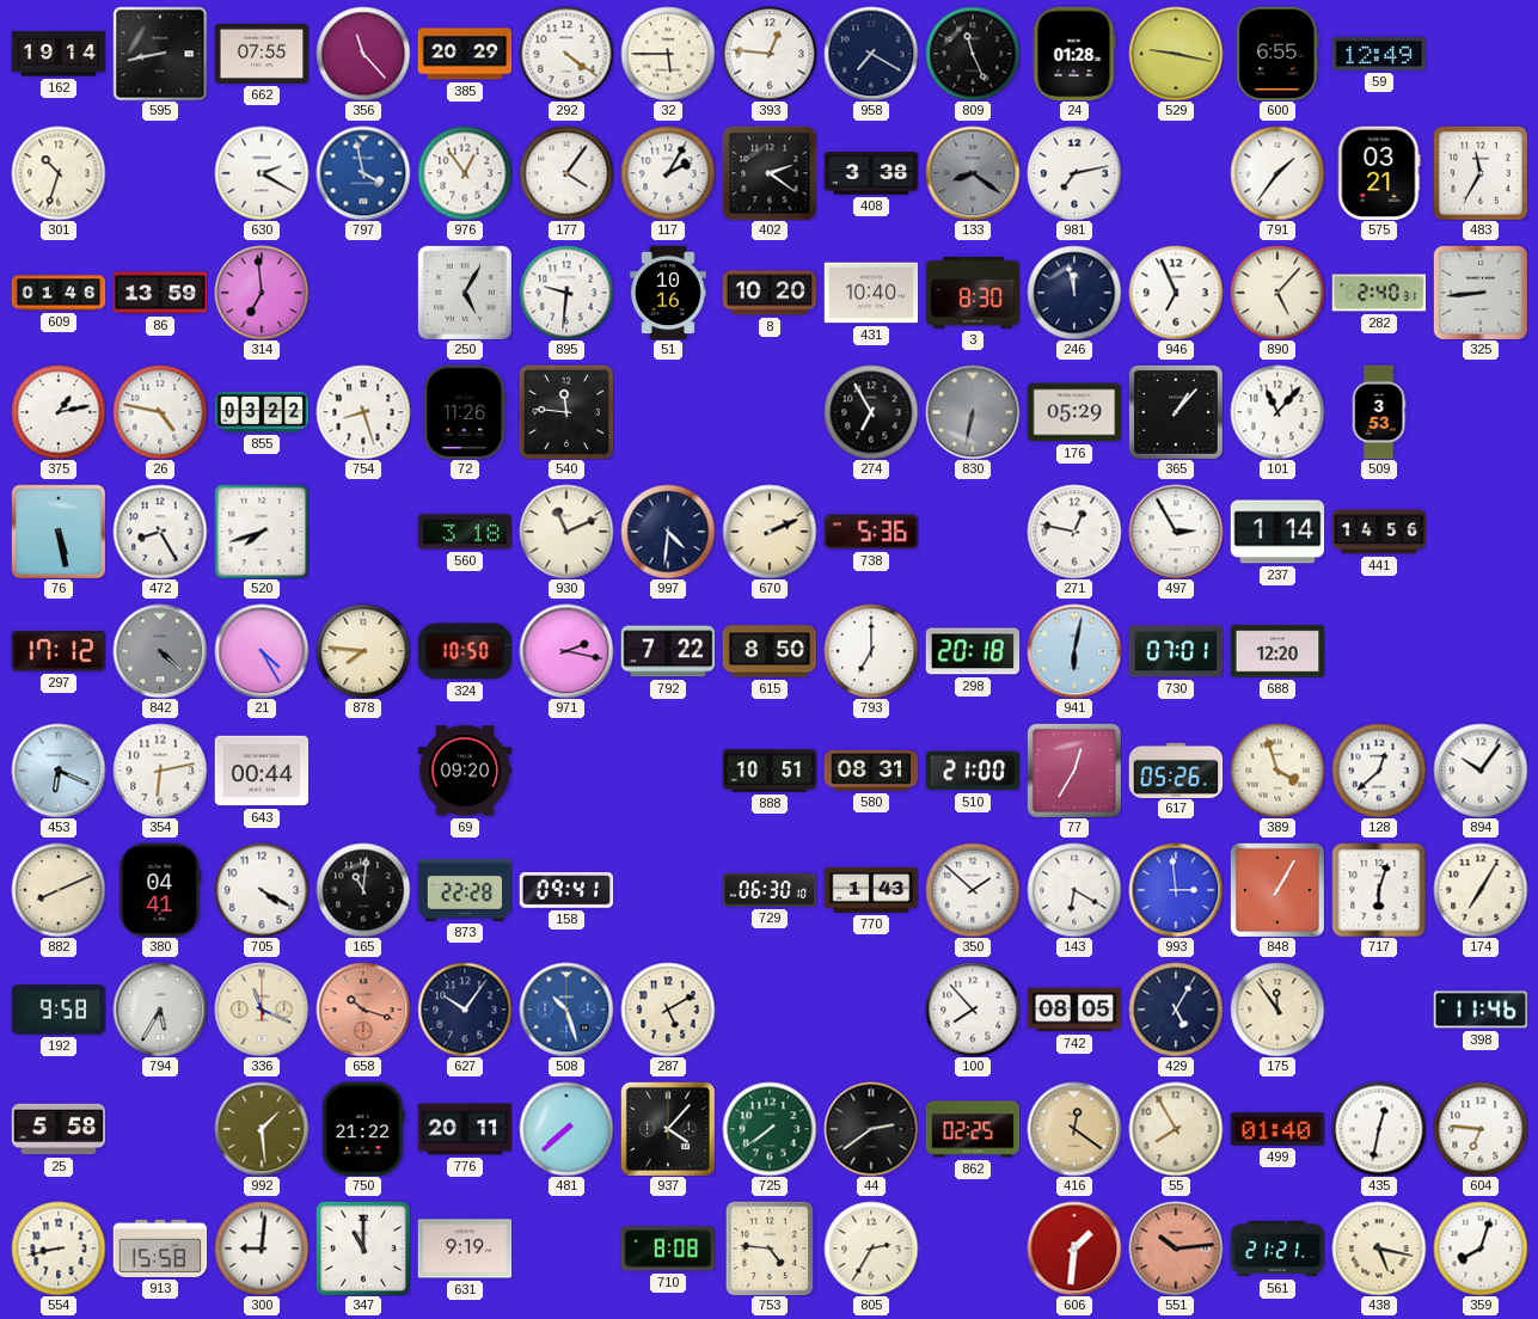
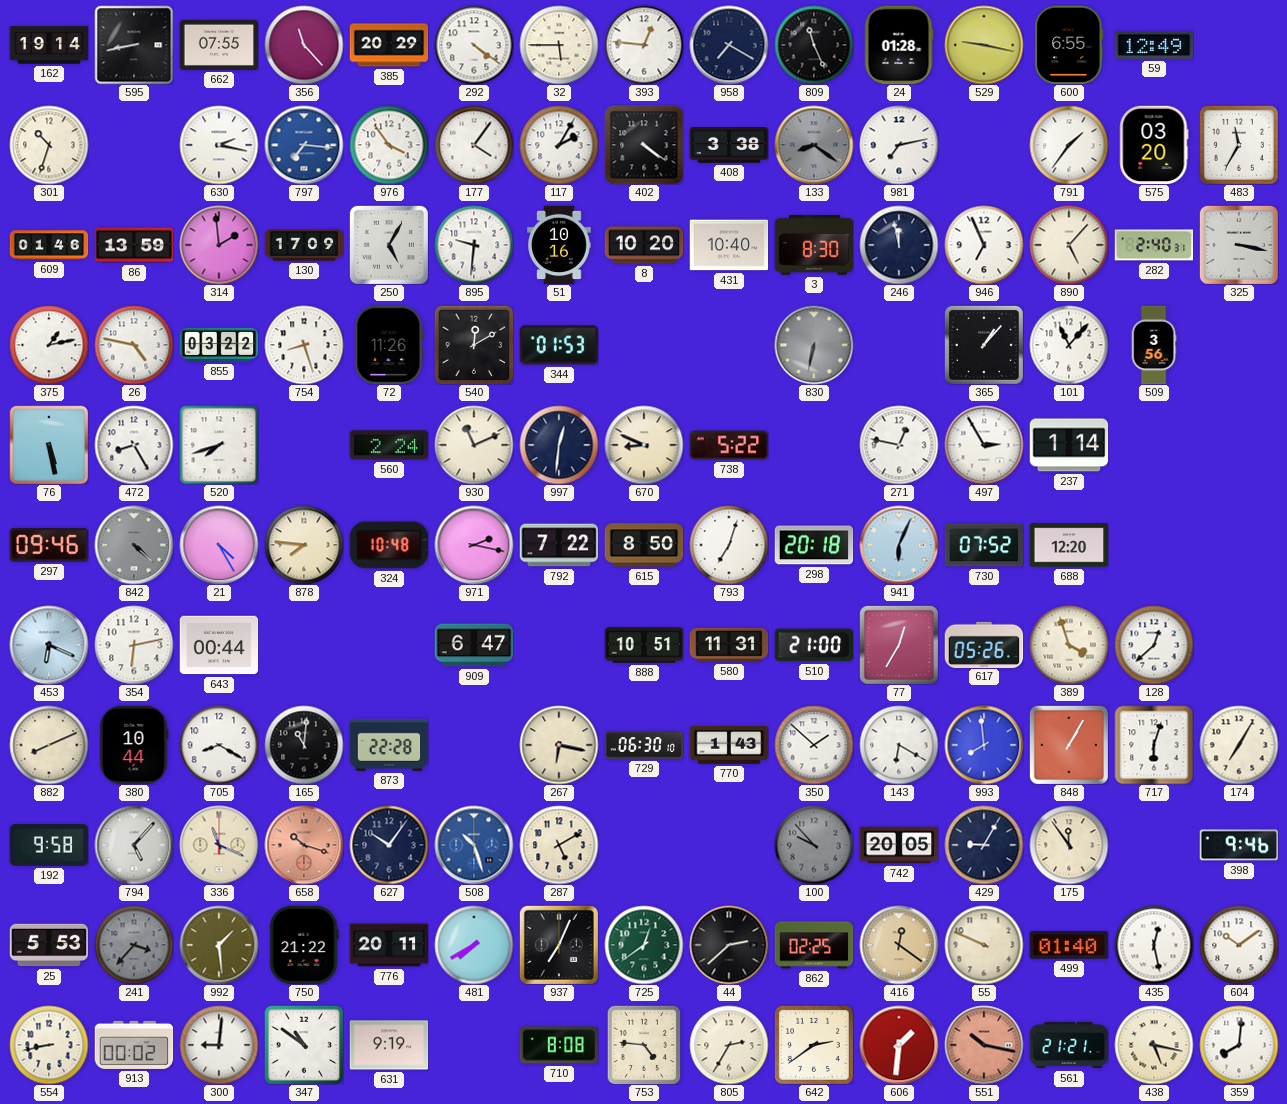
630: 2:20 -> 2:17
797: 3:58 -> 7:16
976: 12:54 -> 3:54
402: 2:21 -> 4:21
575: 03:21 -> 03:20
314: 6:59 -> 1:59
130: none -> 17:09
325: 8:44 -> 3:17
540: 11:46 -> 12:10
344: none -> 01:53
274: 6:55 -> none
176: 05:29 -> none
509: 3:53 -> 3:56
560: 3:18 -> 2:24
997: 4:31 -> 12:31
670: 2:11 -> 8:49
738: 5:36 -> 5:22
441: 14:56 -> none
297: 17:12 -> 09:46
324: 10:50 -> 10:48
793: 7:00 -> 7:03
941: 6:02 -> 6:04
730: 07:01 -> 07:52
69: 09:20 -> none
909: none -> 6:47
580: 08:31 -> 11:31
894: 10:06 -> none
380: 04:41 -> 10:44
705: 4:20 -> 8:20
158: 09:41 -> none
267: none -> 6:17
993: 2:59 -> 7:59
794: 5:35 -> 5:07
100: 7:53 -> 9:53
100 dial: white -> grey
742: 08:05 -> 20:05
429: 5:05 -> 9:05
398: 11:46 -> 9:46
25: 5:58 -> 5:53
241: none -> 3:37
481: 7:38 -> 7:40
937: 4:07 -> 7:04
725: 7:39 -> 12:39
44: 2:39 -> 2:38
55: 7:55 -> 9:49
435: 12:32 -> 12:28
604: 6:46 -> 10:09
913: 15:58 -> 00:02
347: 11:00 -> 10:51
642: none -> 2:39
551: 10:14 -> 10:17
359: 8:03 -> 8:01
